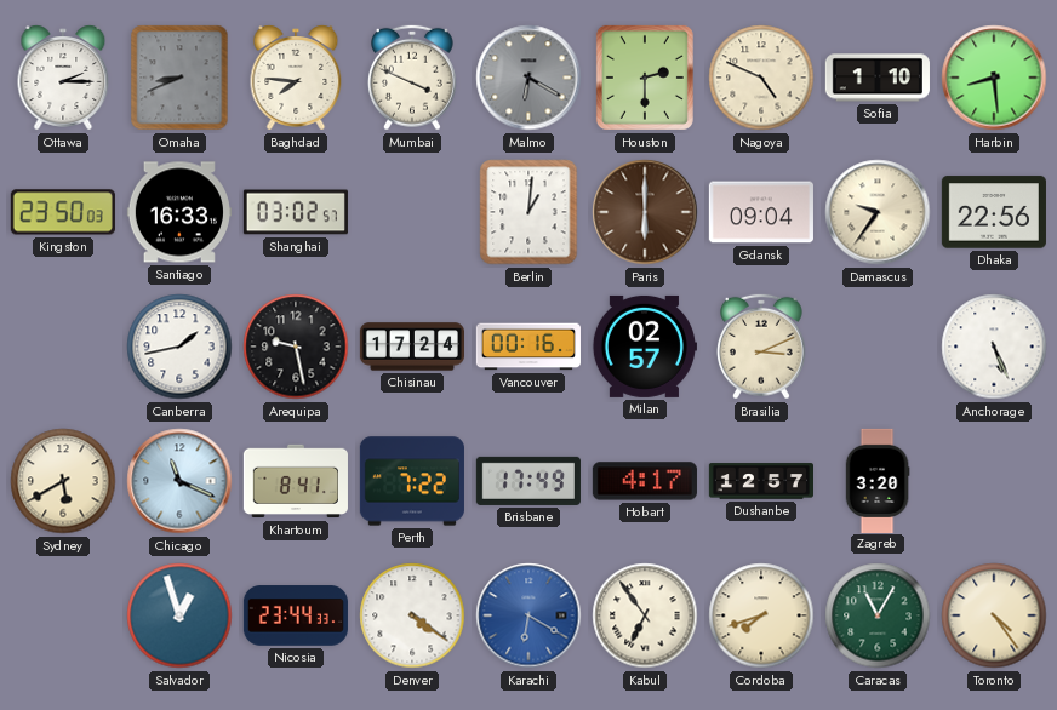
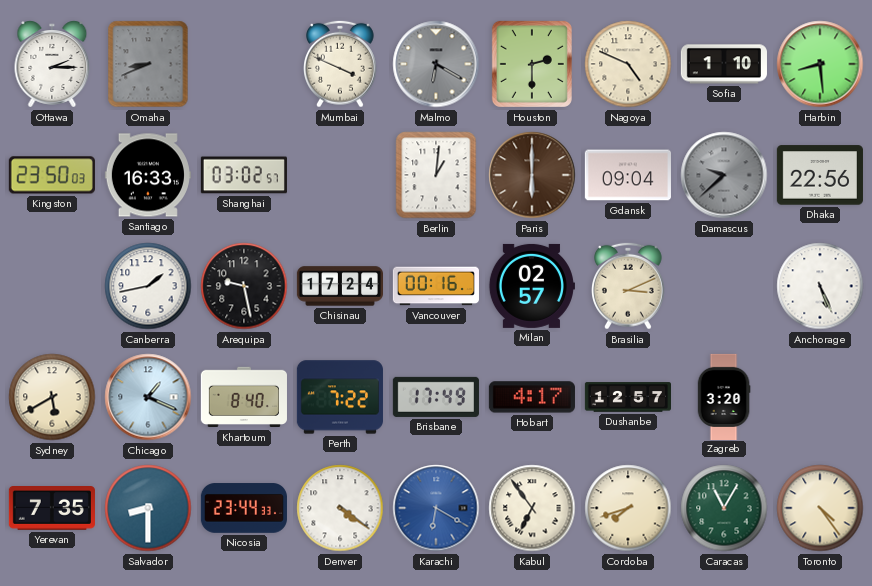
Baghdad: 7:46 -> none
Damascus: 9:36 -> 9:38
Damascus dial: cream -> grey
Chicago: 11:19 -> 1:19
Khartoum: 8:41 -> 8:40
Yerevan: none -> 7:35
Salvador: 12:57 -> 8:30
